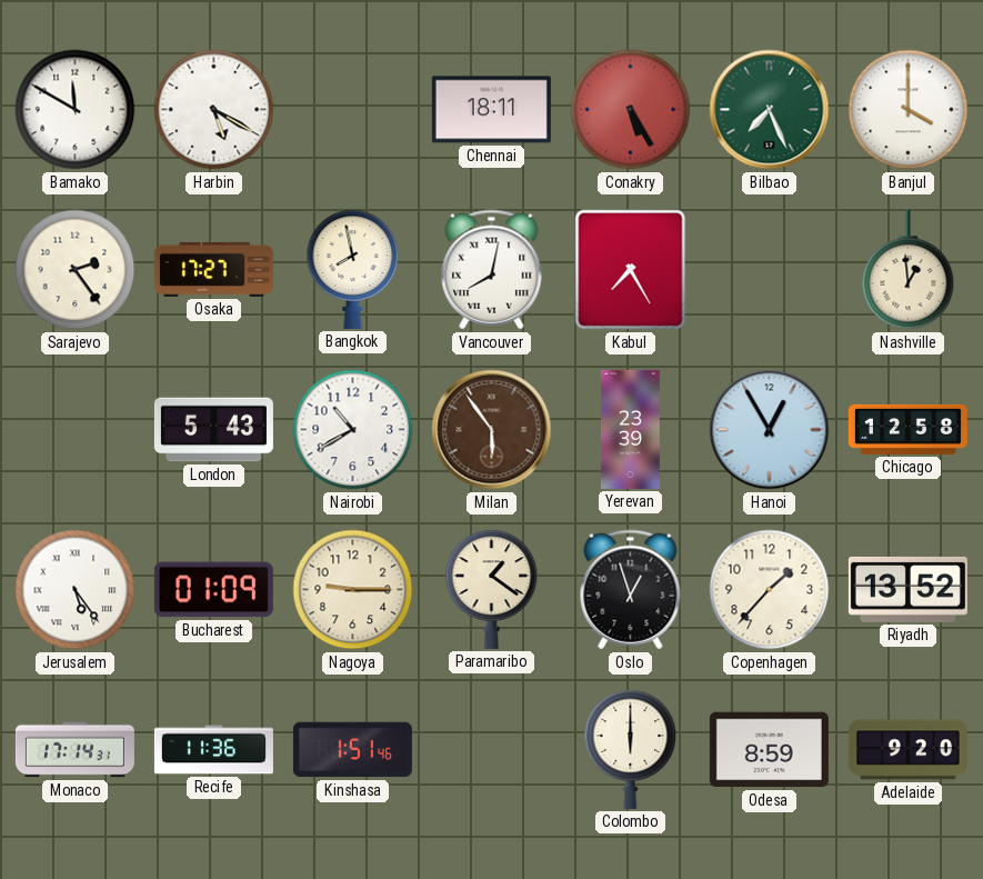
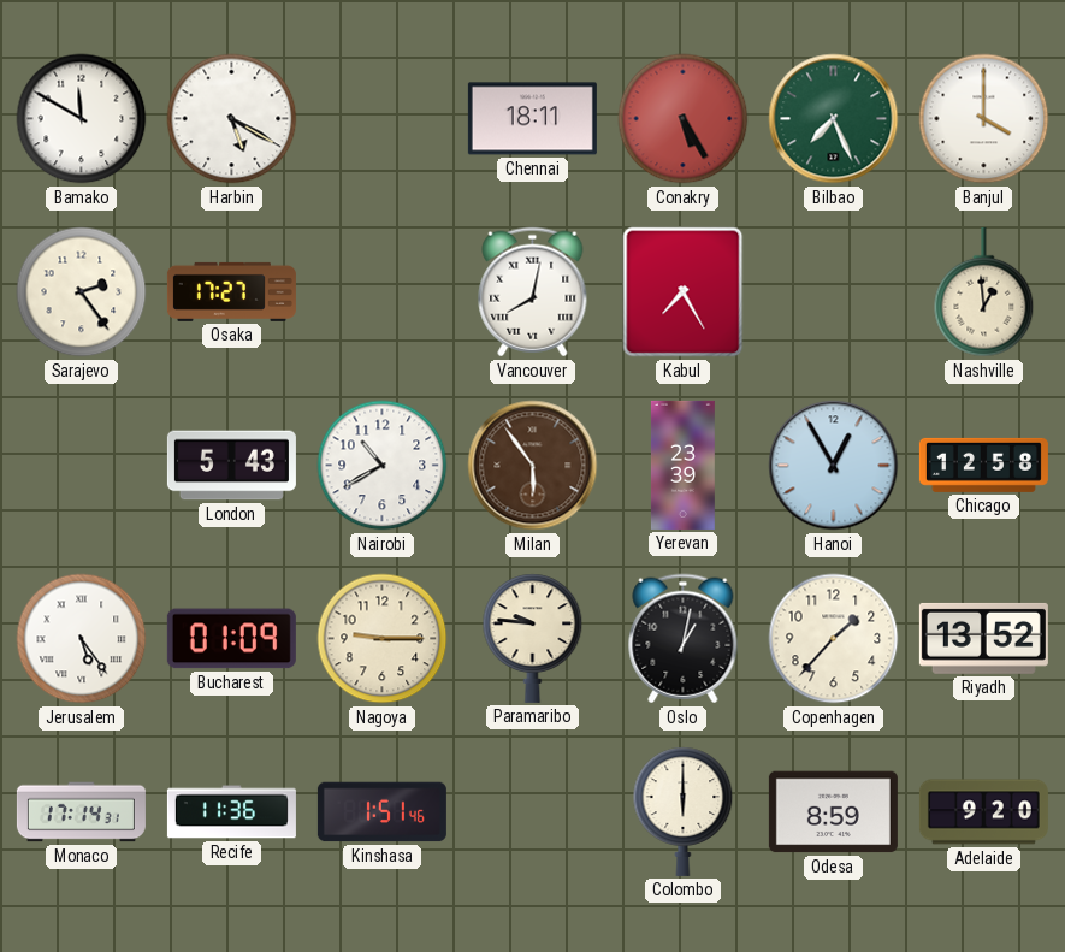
Bangkok: 7:58 -> none
Paramaribo: 1:21 -> 9:46
Oslo: 12:57 -> 1:02
